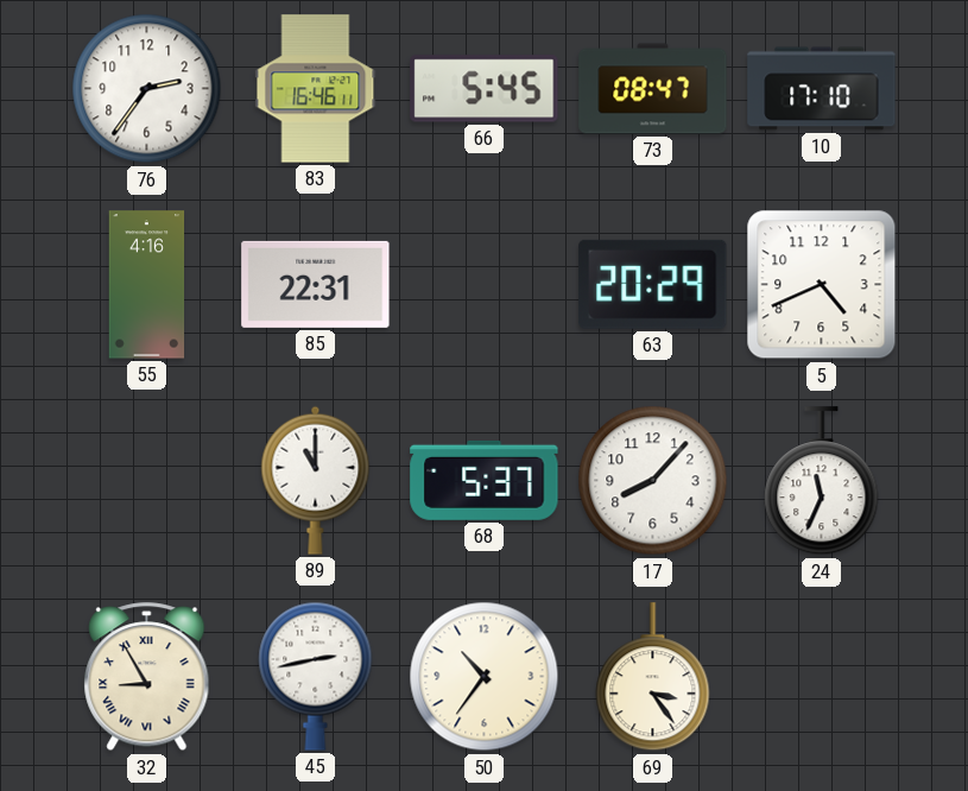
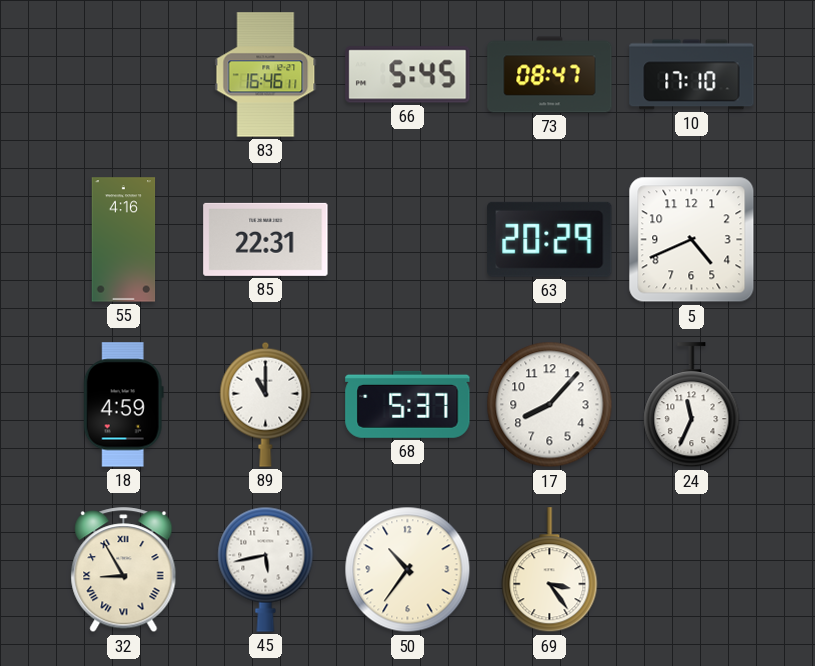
76: 2:36 -> none
18: none -> 4:59
45: 2:43 -> 5:43
